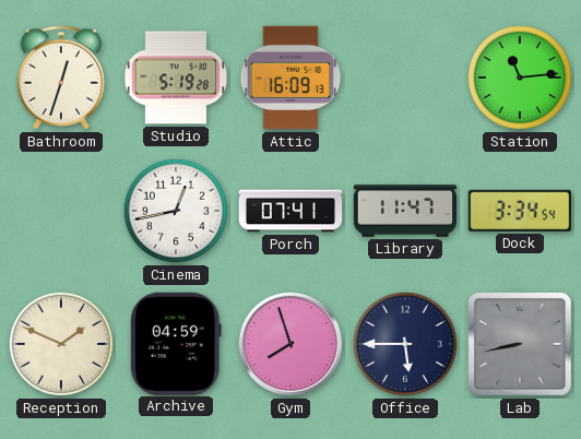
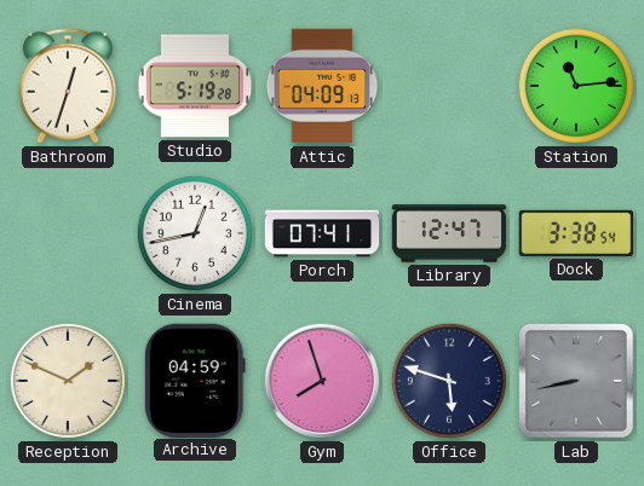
Attic: 16:09 -> 04:09
Library: 11:47 -> 12:47
Dock: 3:34 -> 3:38
Office: 5:45 -> 5:48
